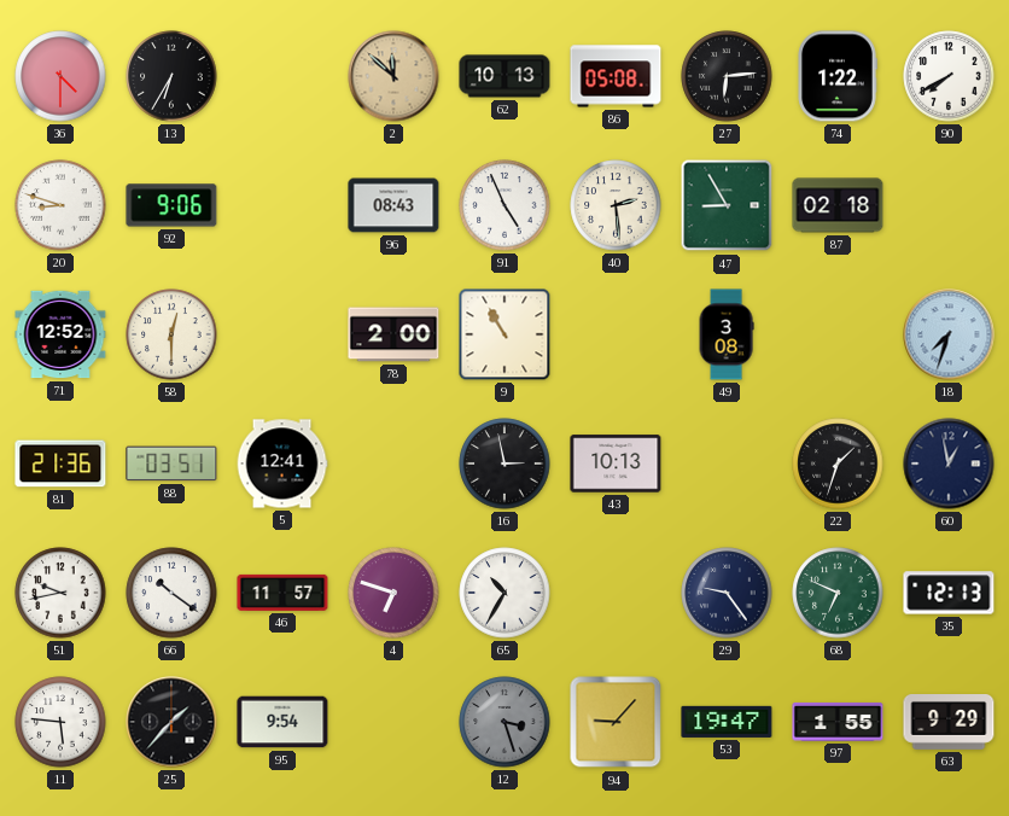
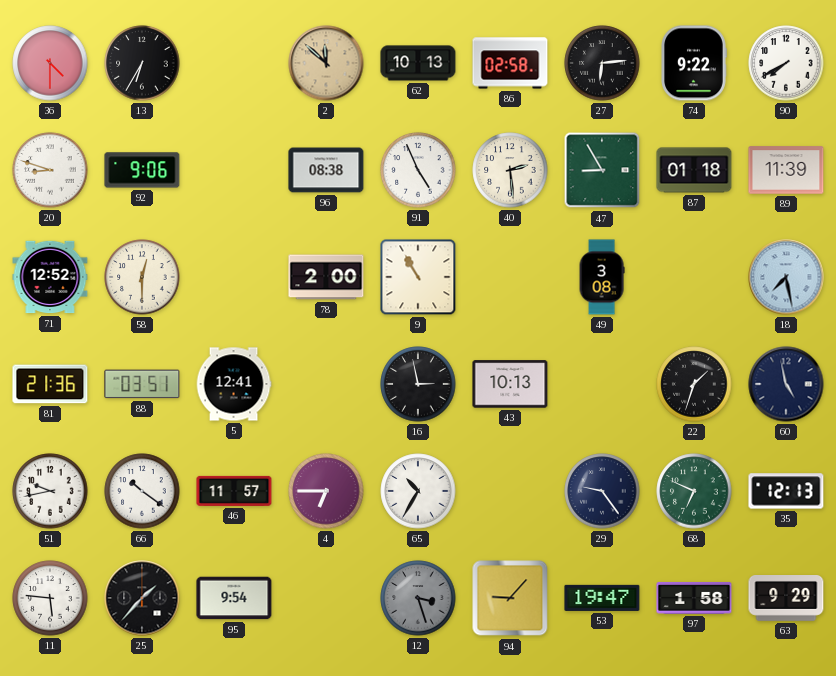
86: 05:08 -> 02:58
74: 1:22 -> 9:22
96: 08:43 -> 08:38
87: 02:18 -> 01:18
89: none -> 11:39
18: 7:33 -> 7:28
60: 12:58 -> 4:58
4: 6:48 -> 6:45
97: 1:55 -> 1:58
